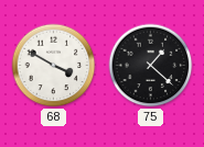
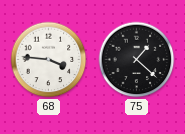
68: 3:50 -> 3:46
